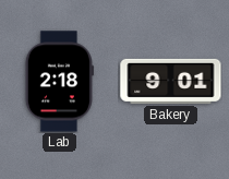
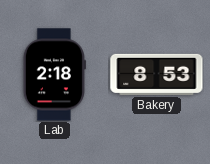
Bakery: 9:01 -> 8:53
